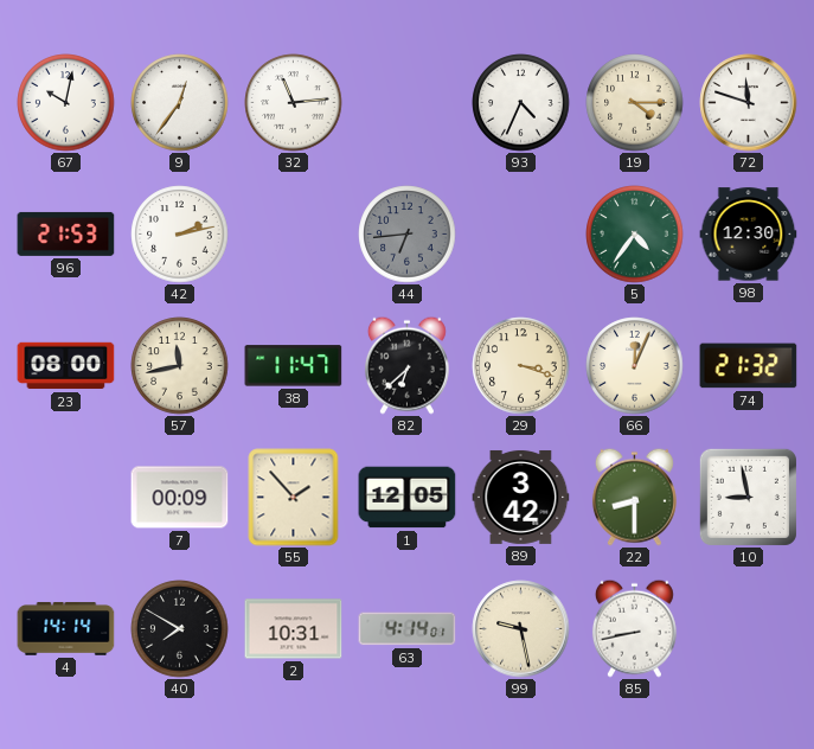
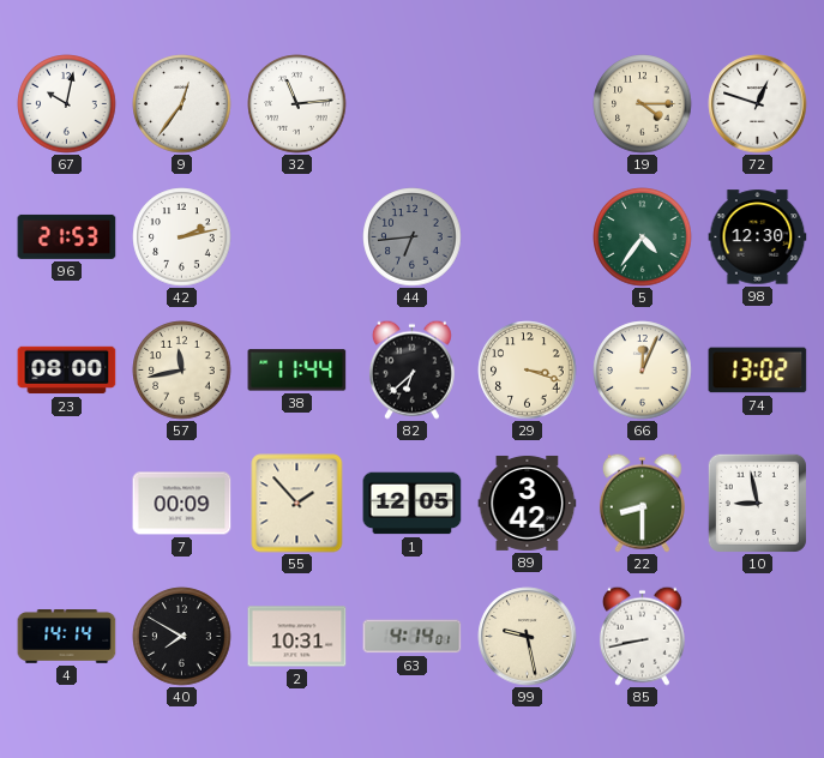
93: 4:34 -> none
72: 11:48 -> 12:48
38: 11:47 -> 11:44
74: 21:32 -> 13:02
